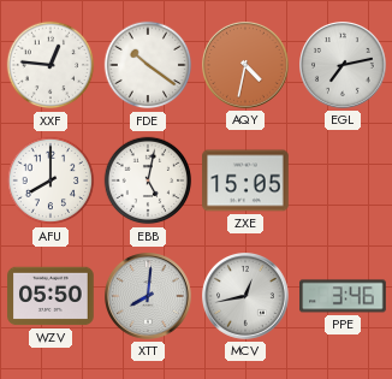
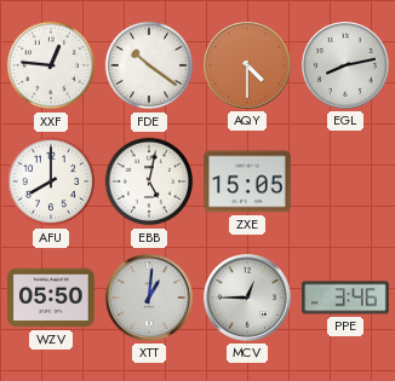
AQY: 4:32 -> 4:30
EGL: 7:13 -> 8:13
XTT: 8:01 -> 1:01
MCV: 12:43 -> 12:45
